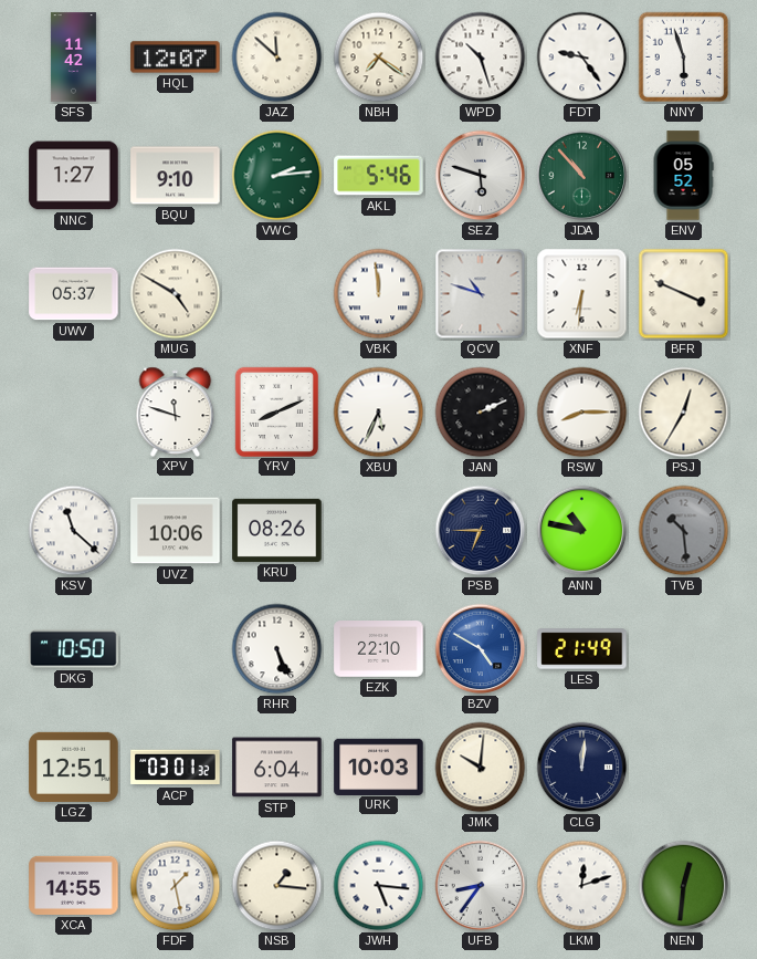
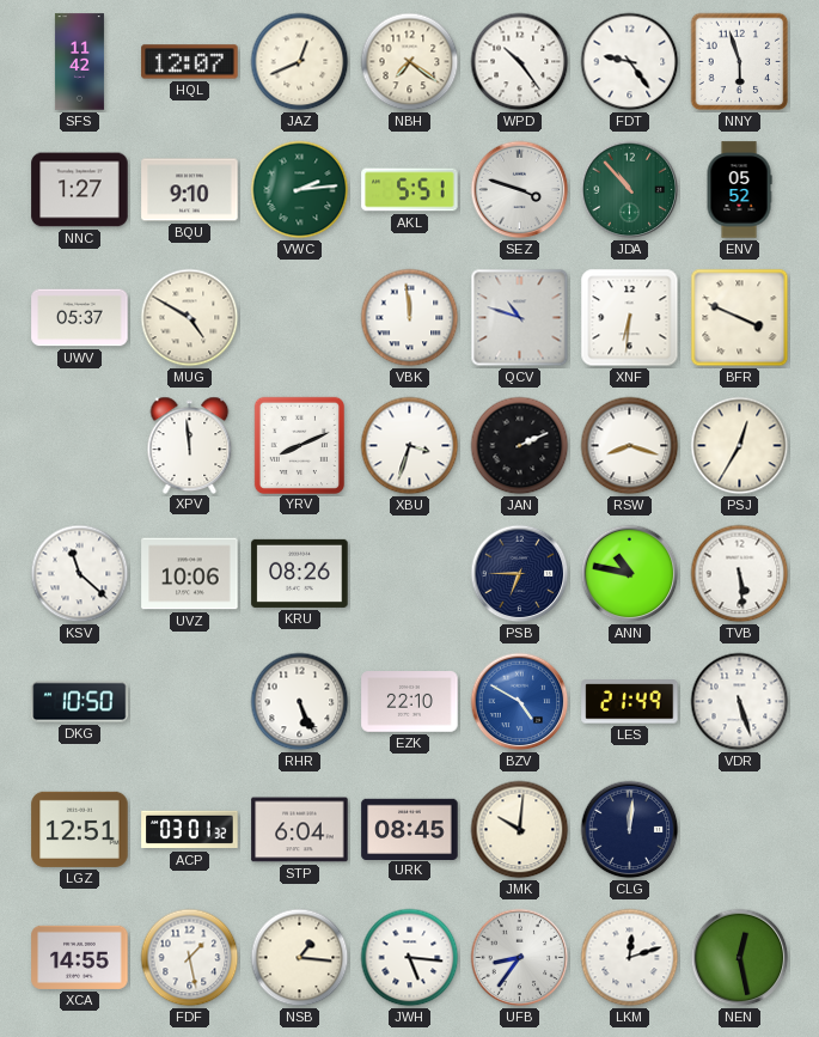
JAZ: 11:52 -> 12:41
WPD: 10:27 -> 10:24
AKL: 5:46 -> 5:51
SEZ: 5:48 -> 3:48
XPV: 11:48 -> 11:59
XBU: 5:34 -> 3:33
RSW: 8:15 -> 8:18
TVB: 10:29 -> 5:29
TVB dial: grey -> white
VDR: none -> 5:27
URK: 10:03 -> 08:45
NEN: 12:31 -> 12:28
